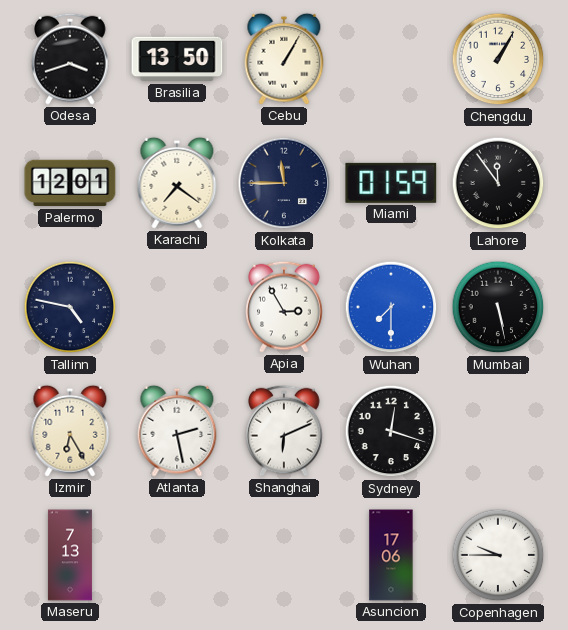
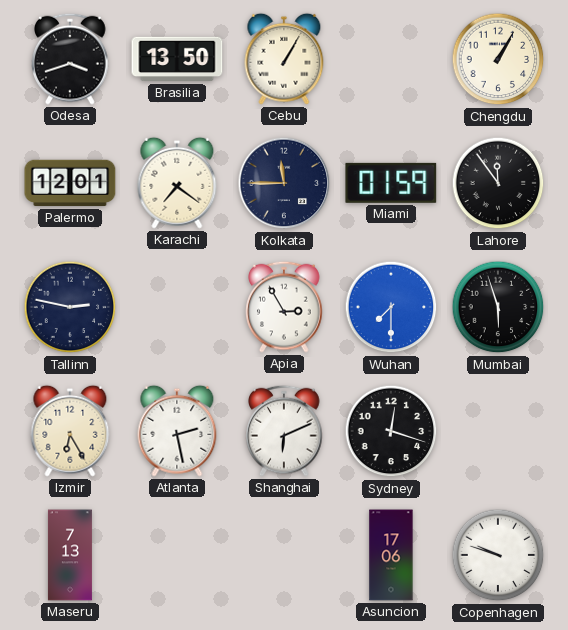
Tallinn: 4:47 -> 2:47
Mumbai: 5:28 -> 5:57
Copenhagen: 9:45 -> 9:48
